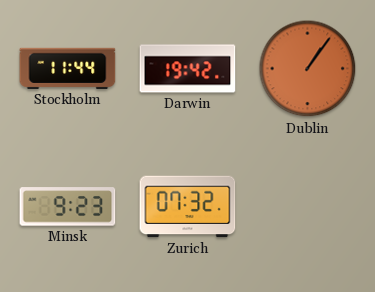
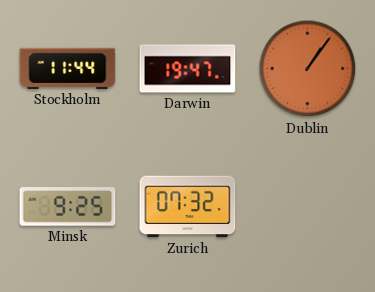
Darwin: 19:42 -> 19:47
Minsk: 9:23 -> 9:25
